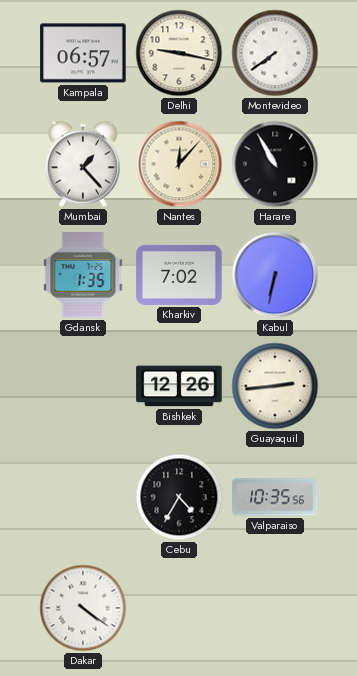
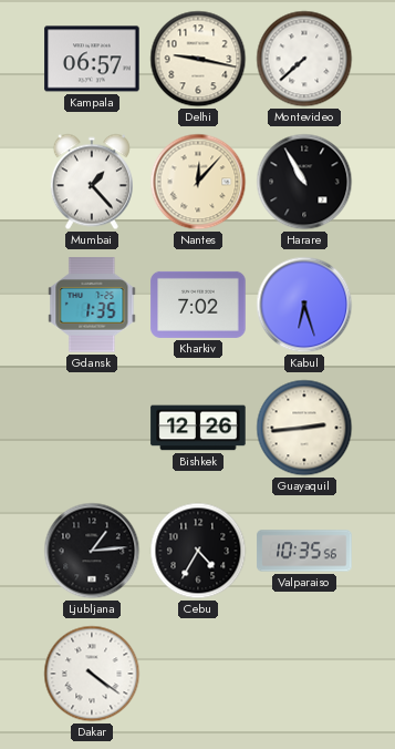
Montevideo: 7:39 -> 7:38
Kabul: 6:32 -> 6:27
Ljubljana: none -> 1:14
